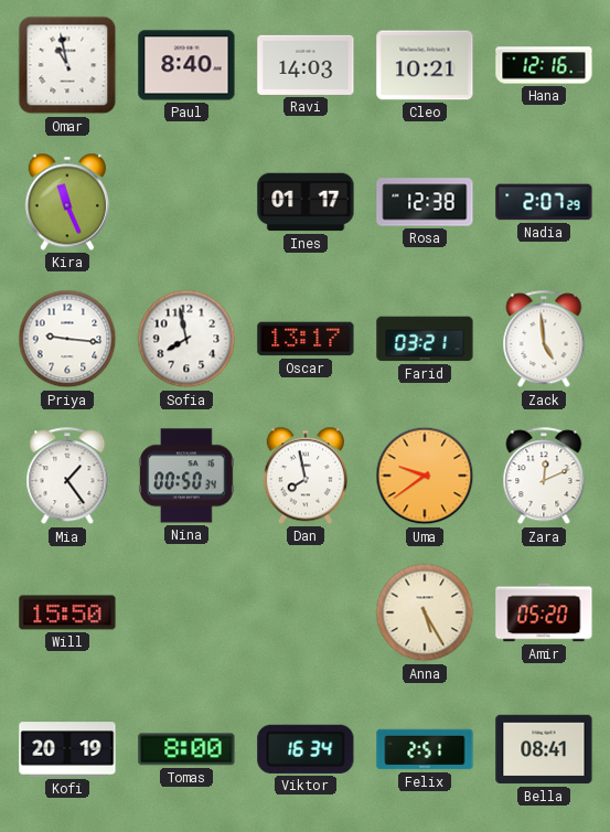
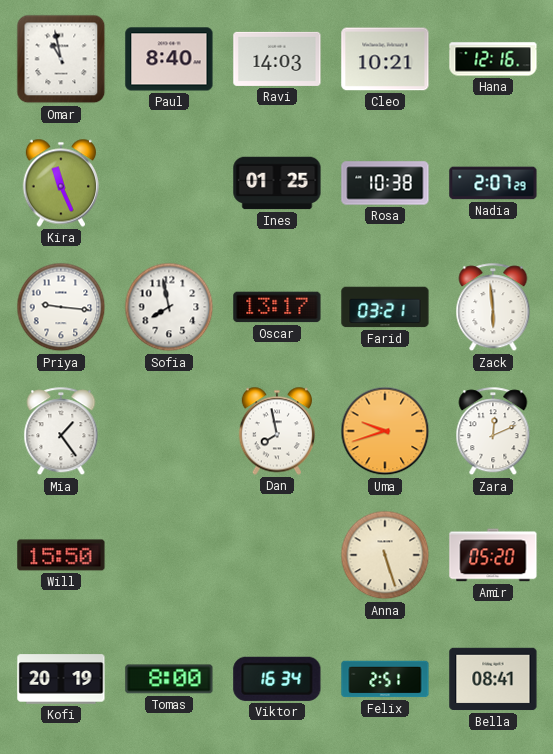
Ines: 01:17 -> 01:25
Rosa: 12:38 -> 10:38
Zack: 4:59 -> 5:59
Nina: 00:50 -> none
Uma: 9:39 -> 9:42
Anna: 5:25 -> 5:27
